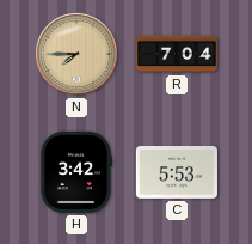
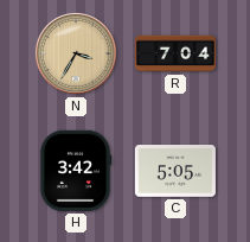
N: 7:45 -> 3:35
C: 5:53 -> 5:05
